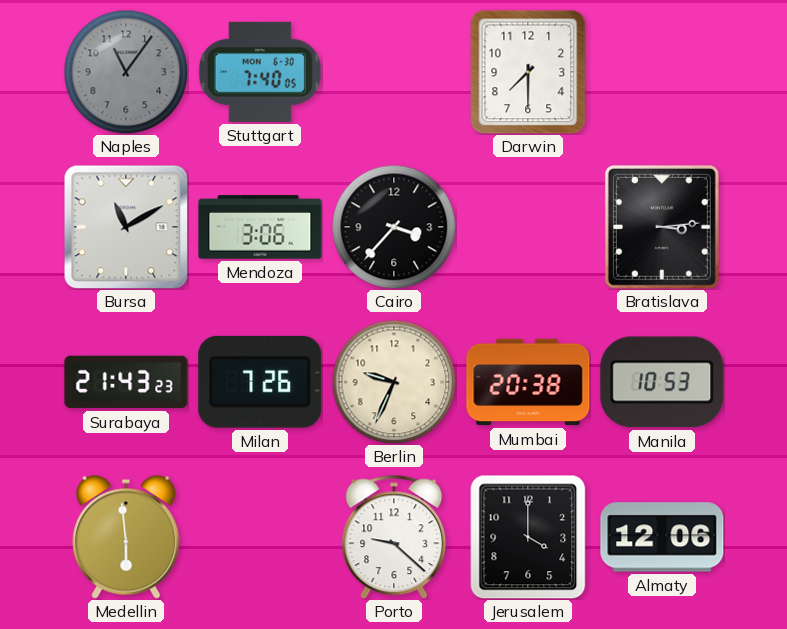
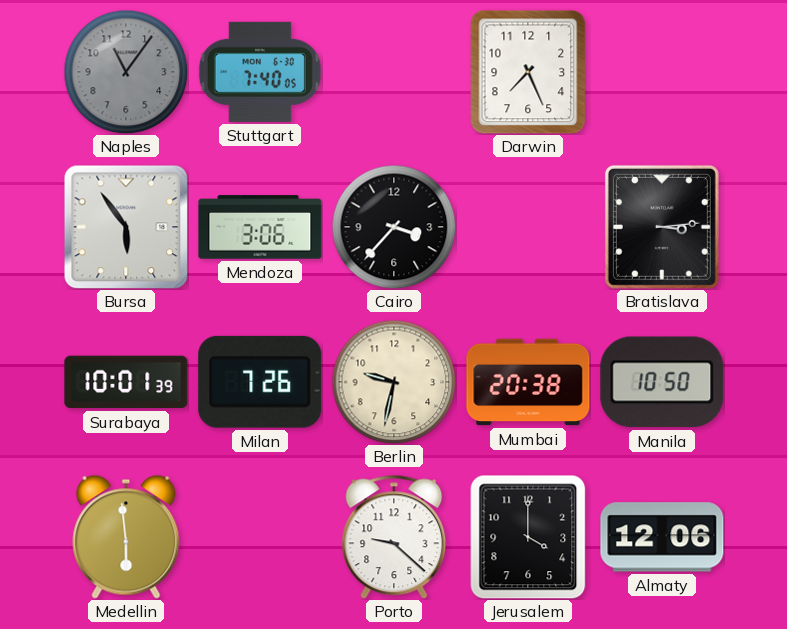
Darwin: 7:30 -> 7:26
Bursa: 11:10 -> 5:54
Surabaya: 21:43 -> 10:01
Berlin: 9:34 -> 9:32
Manila: 10:53 -> 10:50
